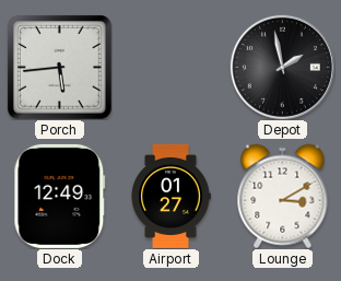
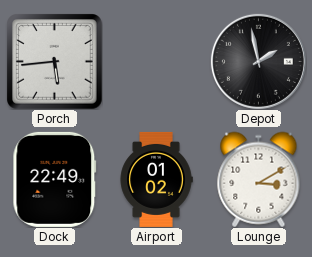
Dock: 12:49 -> 22:49
Airport: 01:27 -> 01:02
